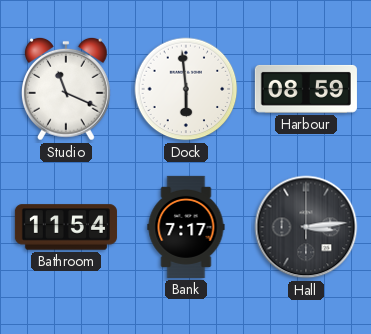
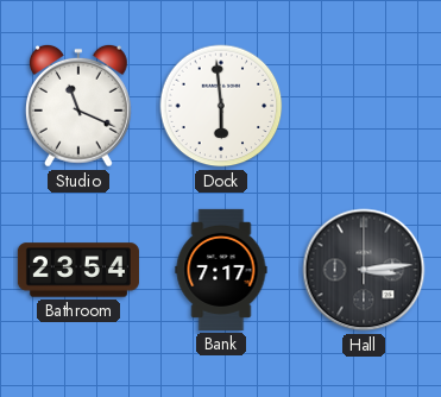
Harbour: 08:59 -> none
Bathroom: 11:54 -> 23:54
